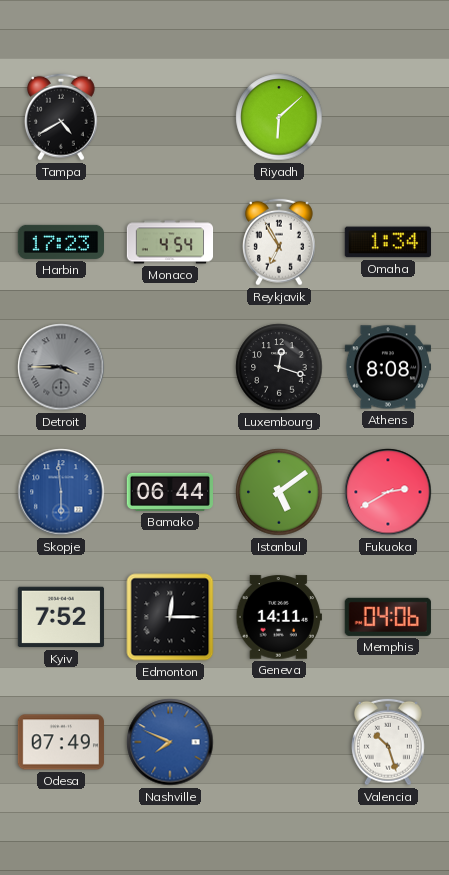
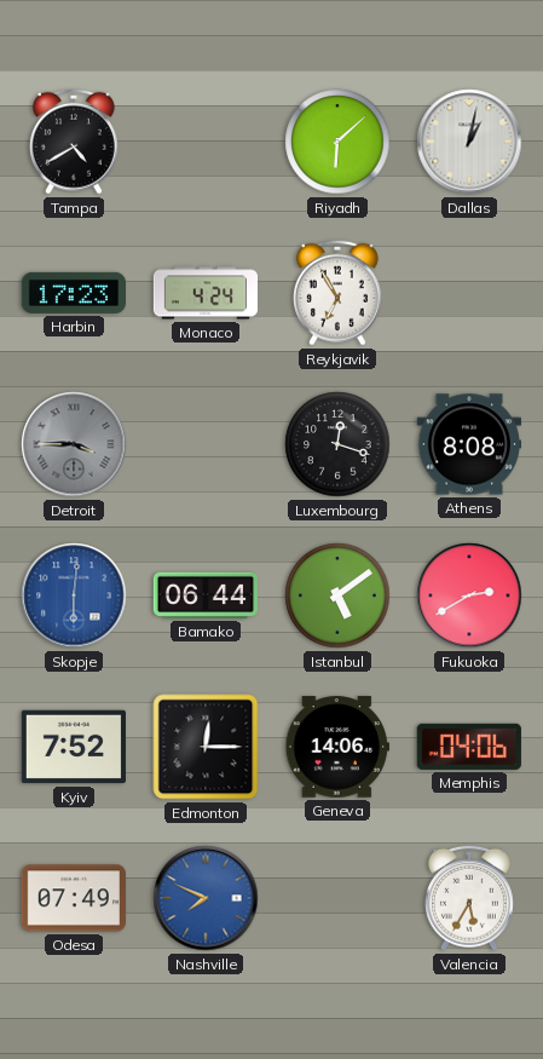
Dallas: none -> 1:02
Monaco: 4:54 -> 4:24
Omaha: 1:34 -> none
Skopje: 5:59 -> 6:01
Geneva: 14:11 -> 14:06
Valencia: 10:27 -> 5:35
